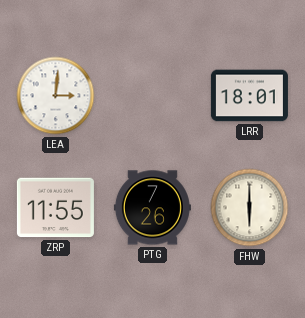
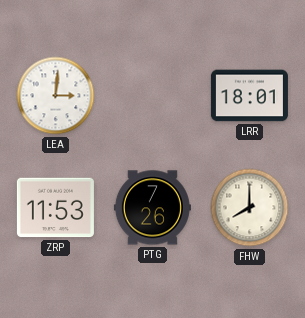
ZRP: 11:55 -> 11:53
FHW: 6:00 -> 8:00
